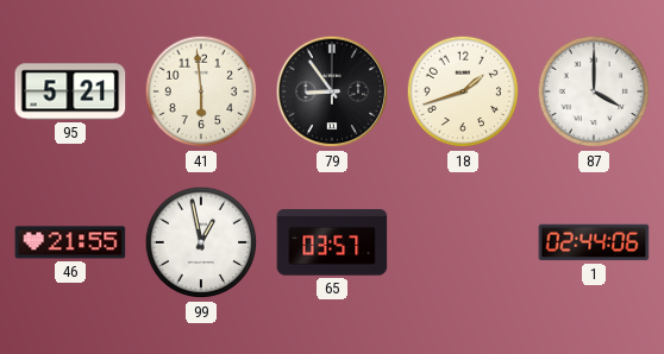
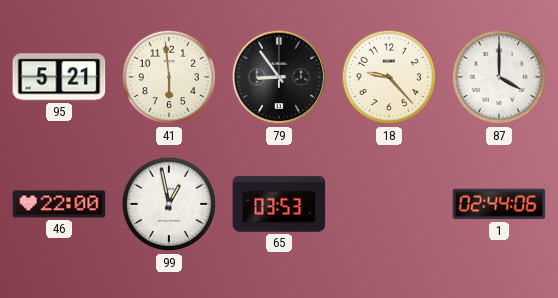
18: 1:42 -> 9:23
46: 21:55 -> 22:00
65: 03:57 -> 03:53
